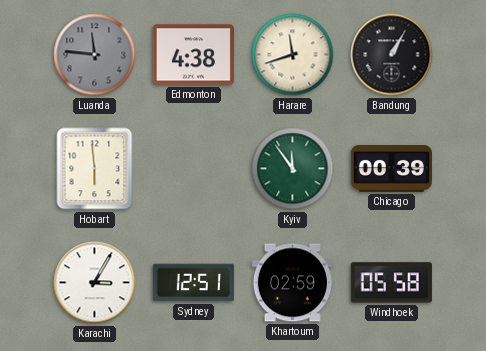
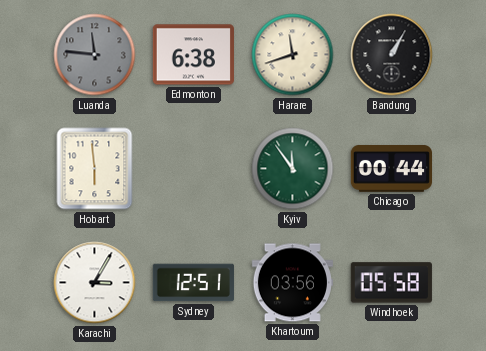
Edmonton: 4:38 -> 6:38
Chicago: 00:39 -> 00:44
Khartoum: 02:59 -> 03:56
